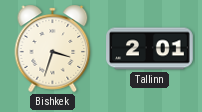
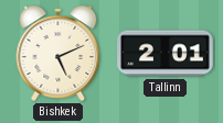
Bishkek: 3:33 -> 5:11
